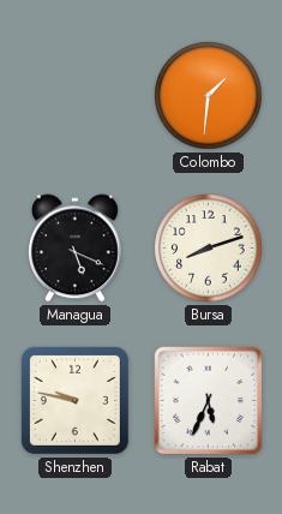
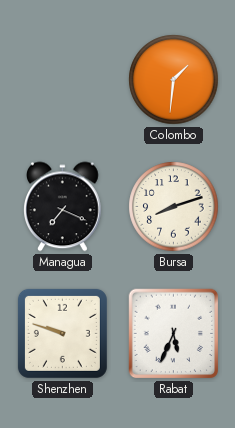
Managua: 5:19 -> 7:19
Shenzhen: 9:47 -> 9:48
